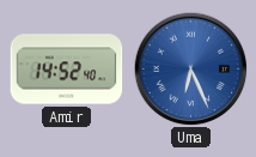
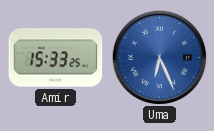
Amir: 14:52 -> 15:33
